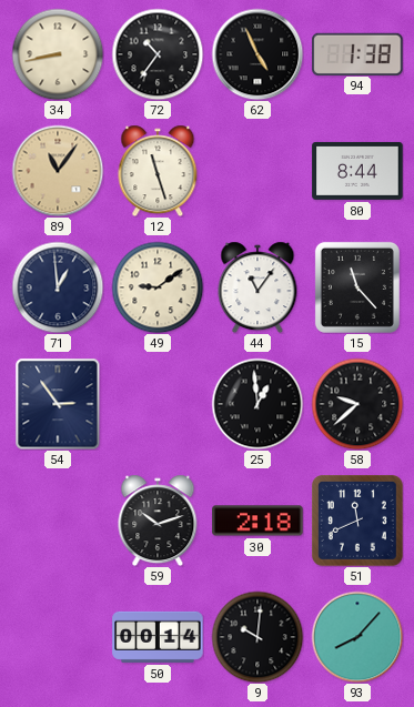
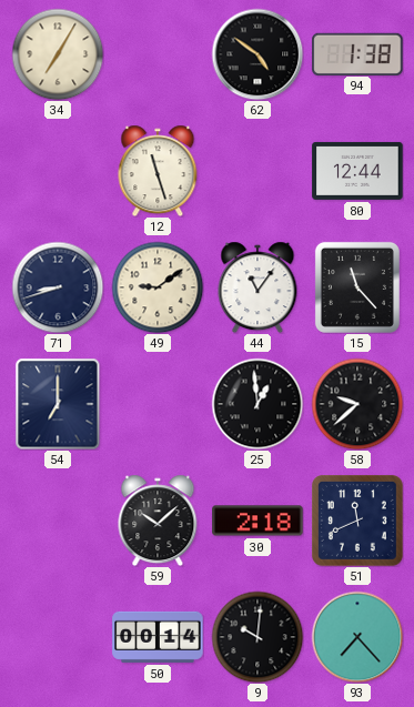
34: 8:43 -> 7:05
72: 10:36 -> none
62: 4:56 -> 4:51
89: 11:06 -> none
80: 8:44 -> 12:44
71: 12:59 -> 8:42
54: 2:54 -> 7:00
59: 10:12 -> 10:08
93: 8:07 -> 7:23
